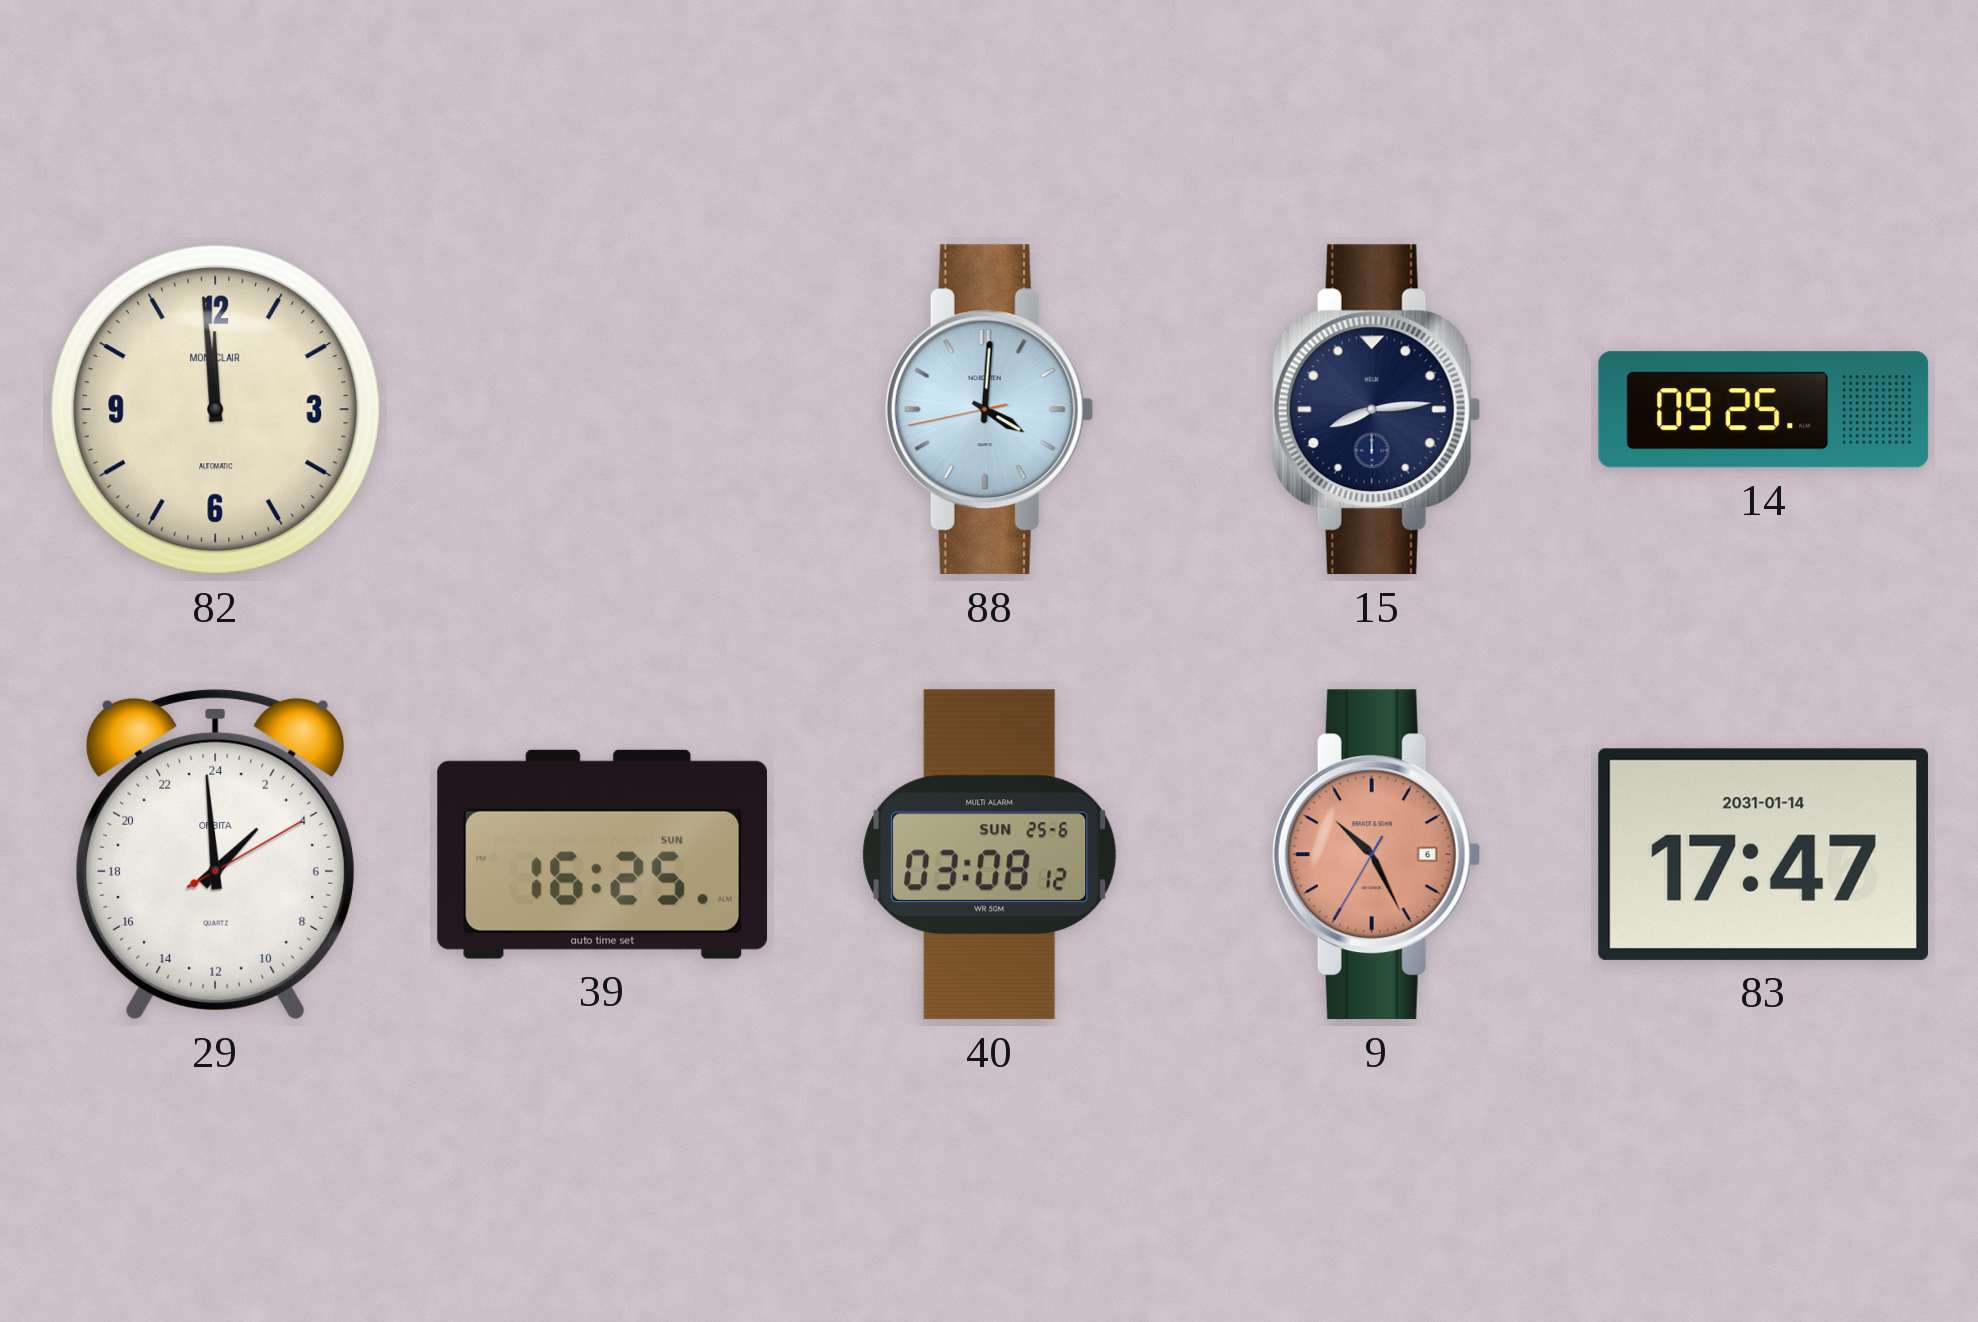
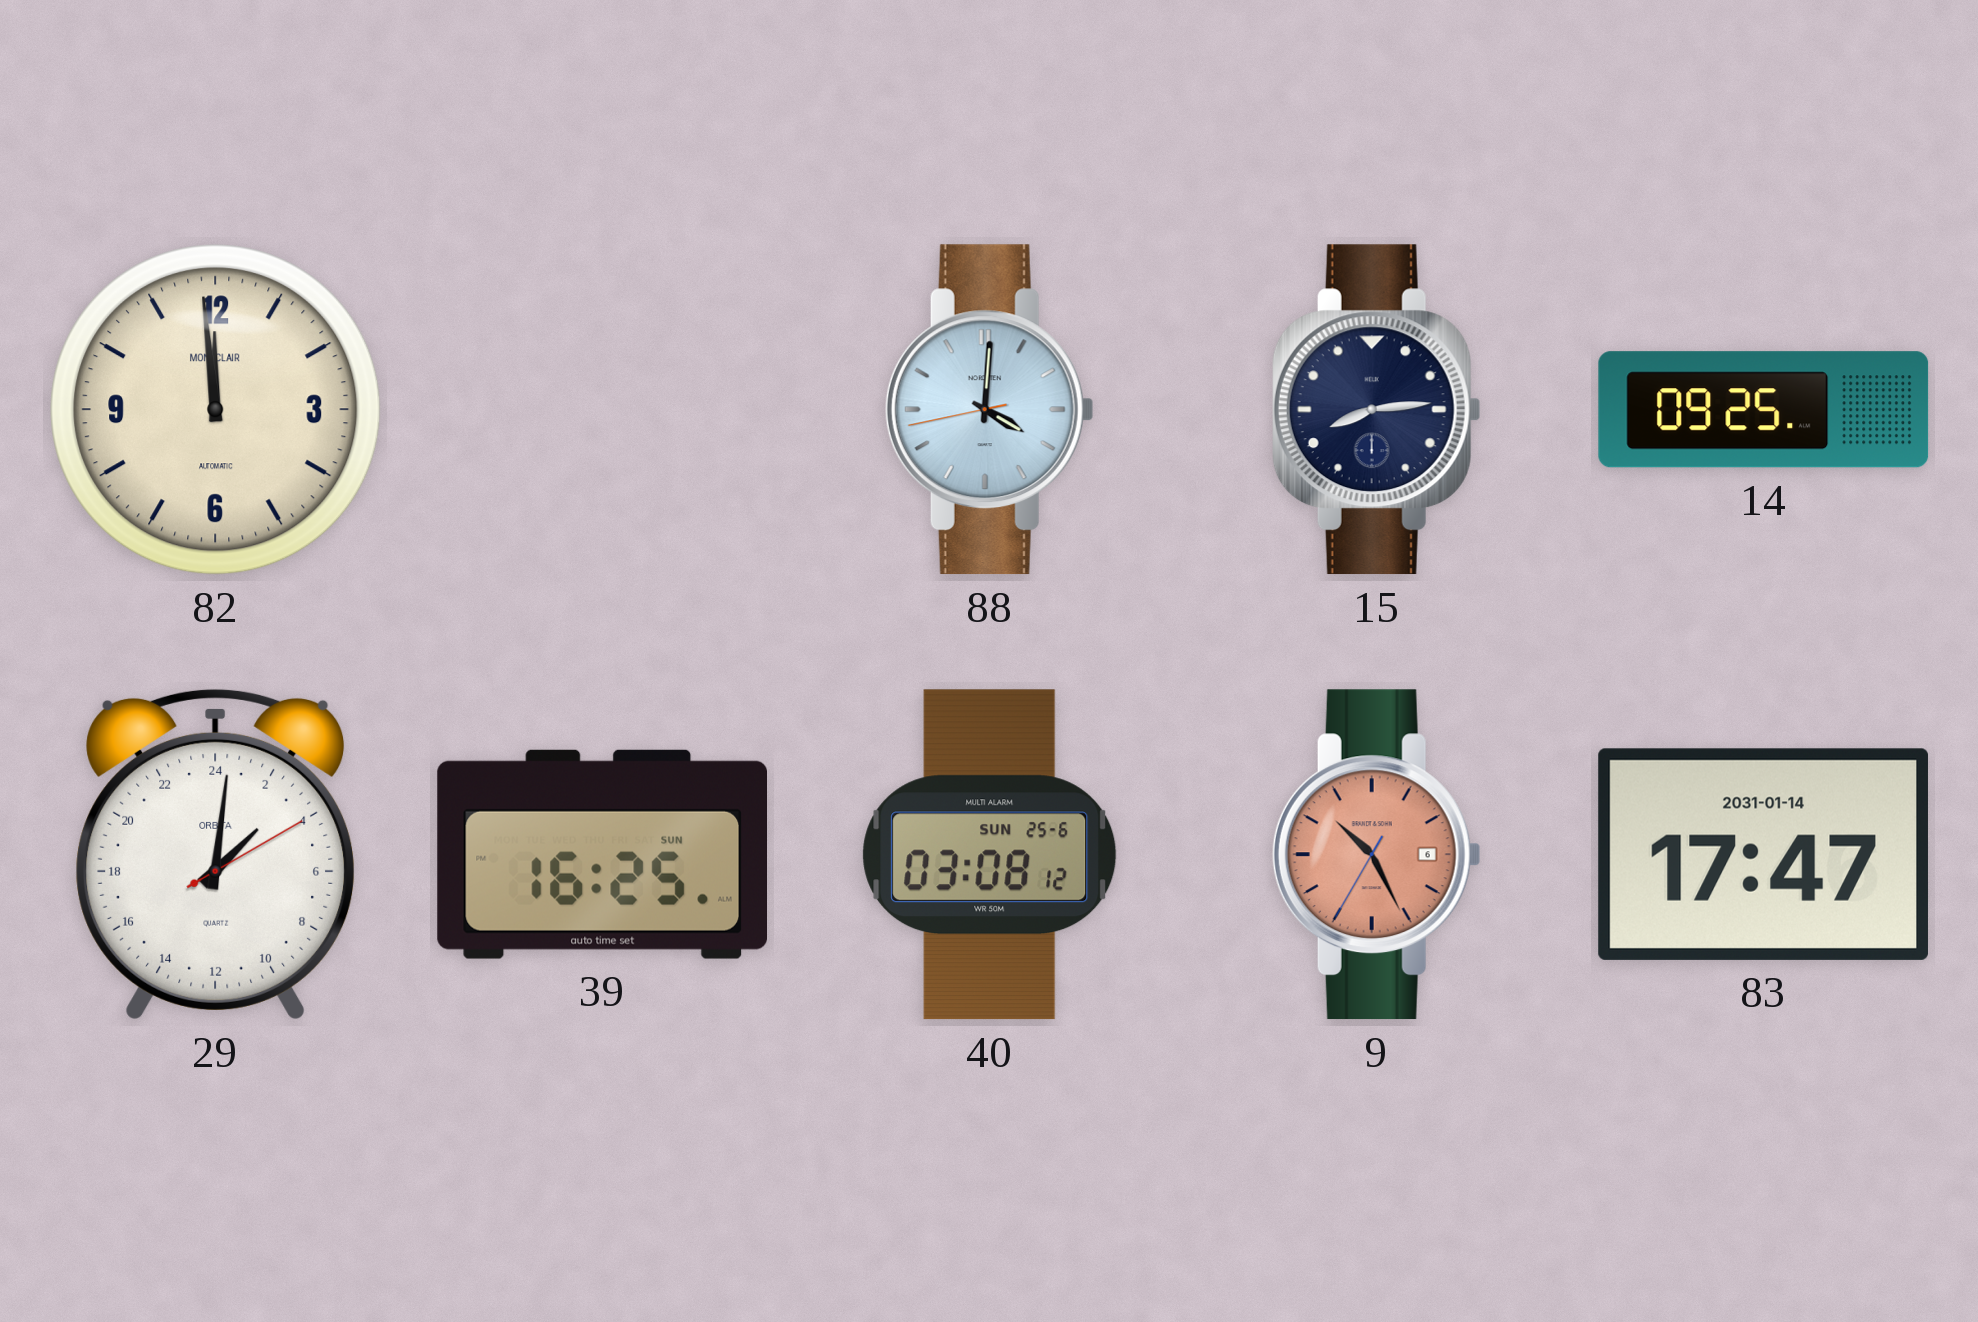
29: 2:59 -> 3:01
